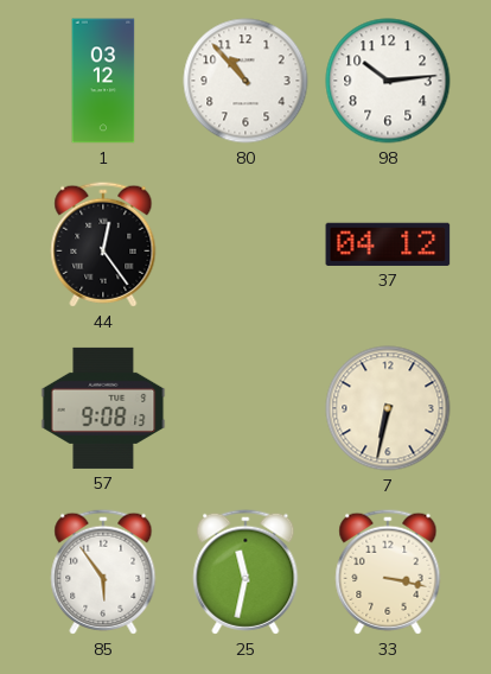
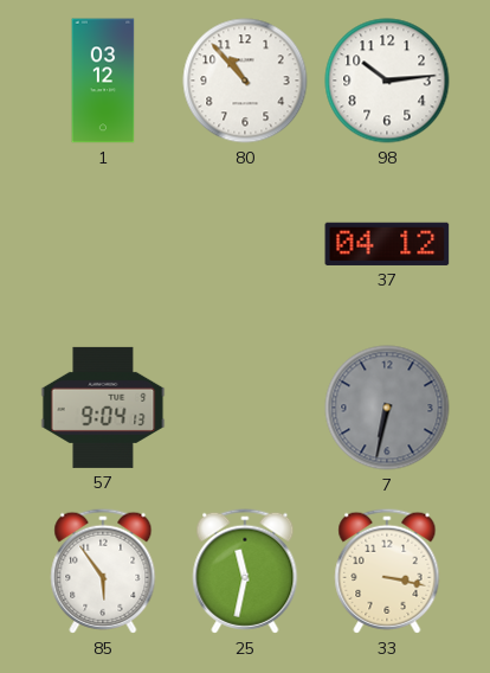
44: 12:24 -> none
57: 9:08 -> 9:04
7 dial: cream -> grey
